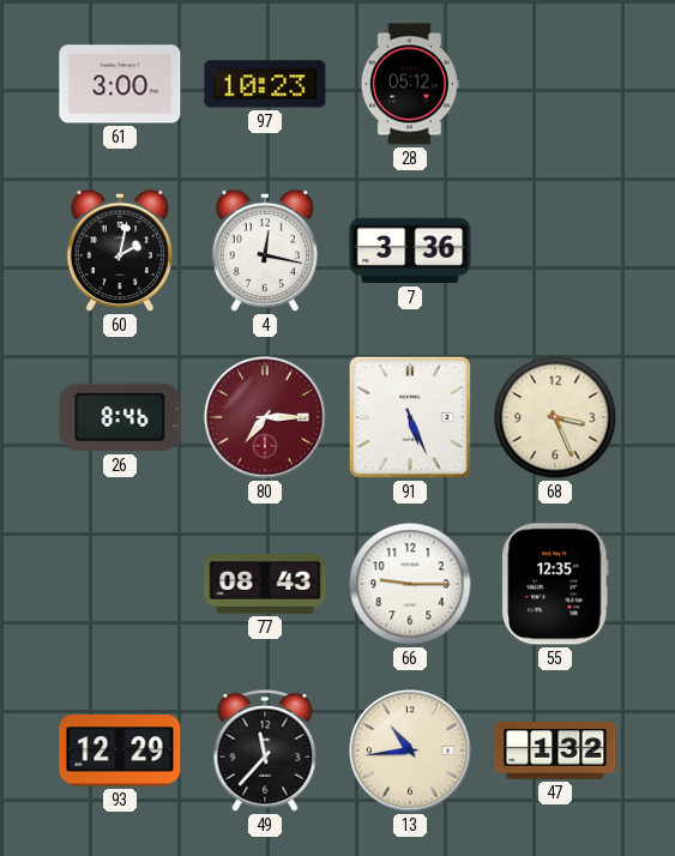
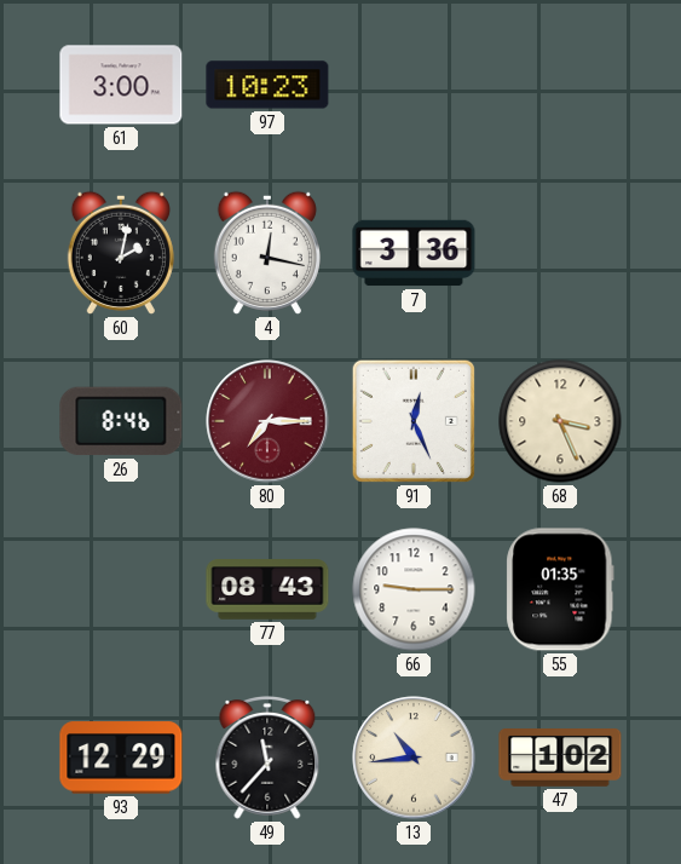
28: 05:12 -> none
91: 5:26 -> 12:26
55: 12:35 -> 01:35
47: 1:32 -> 1:02
